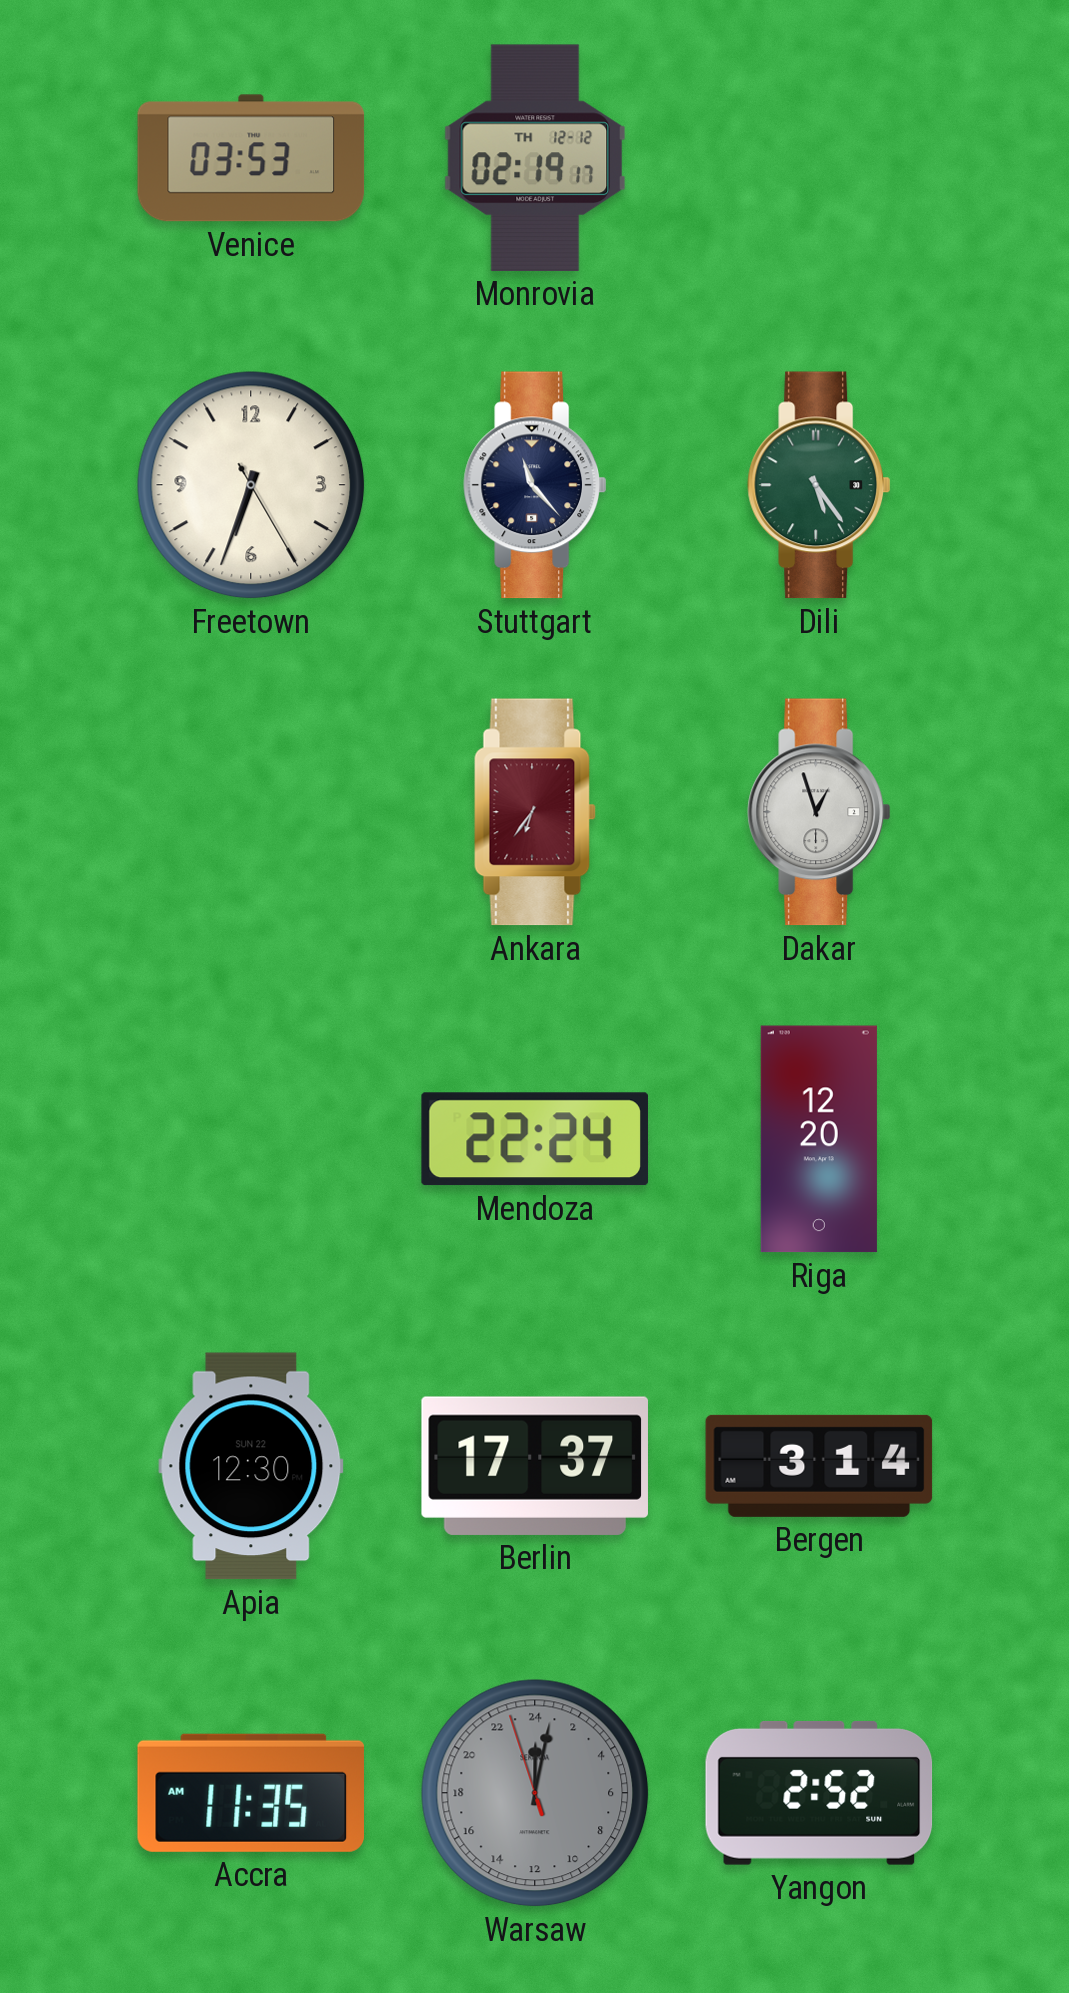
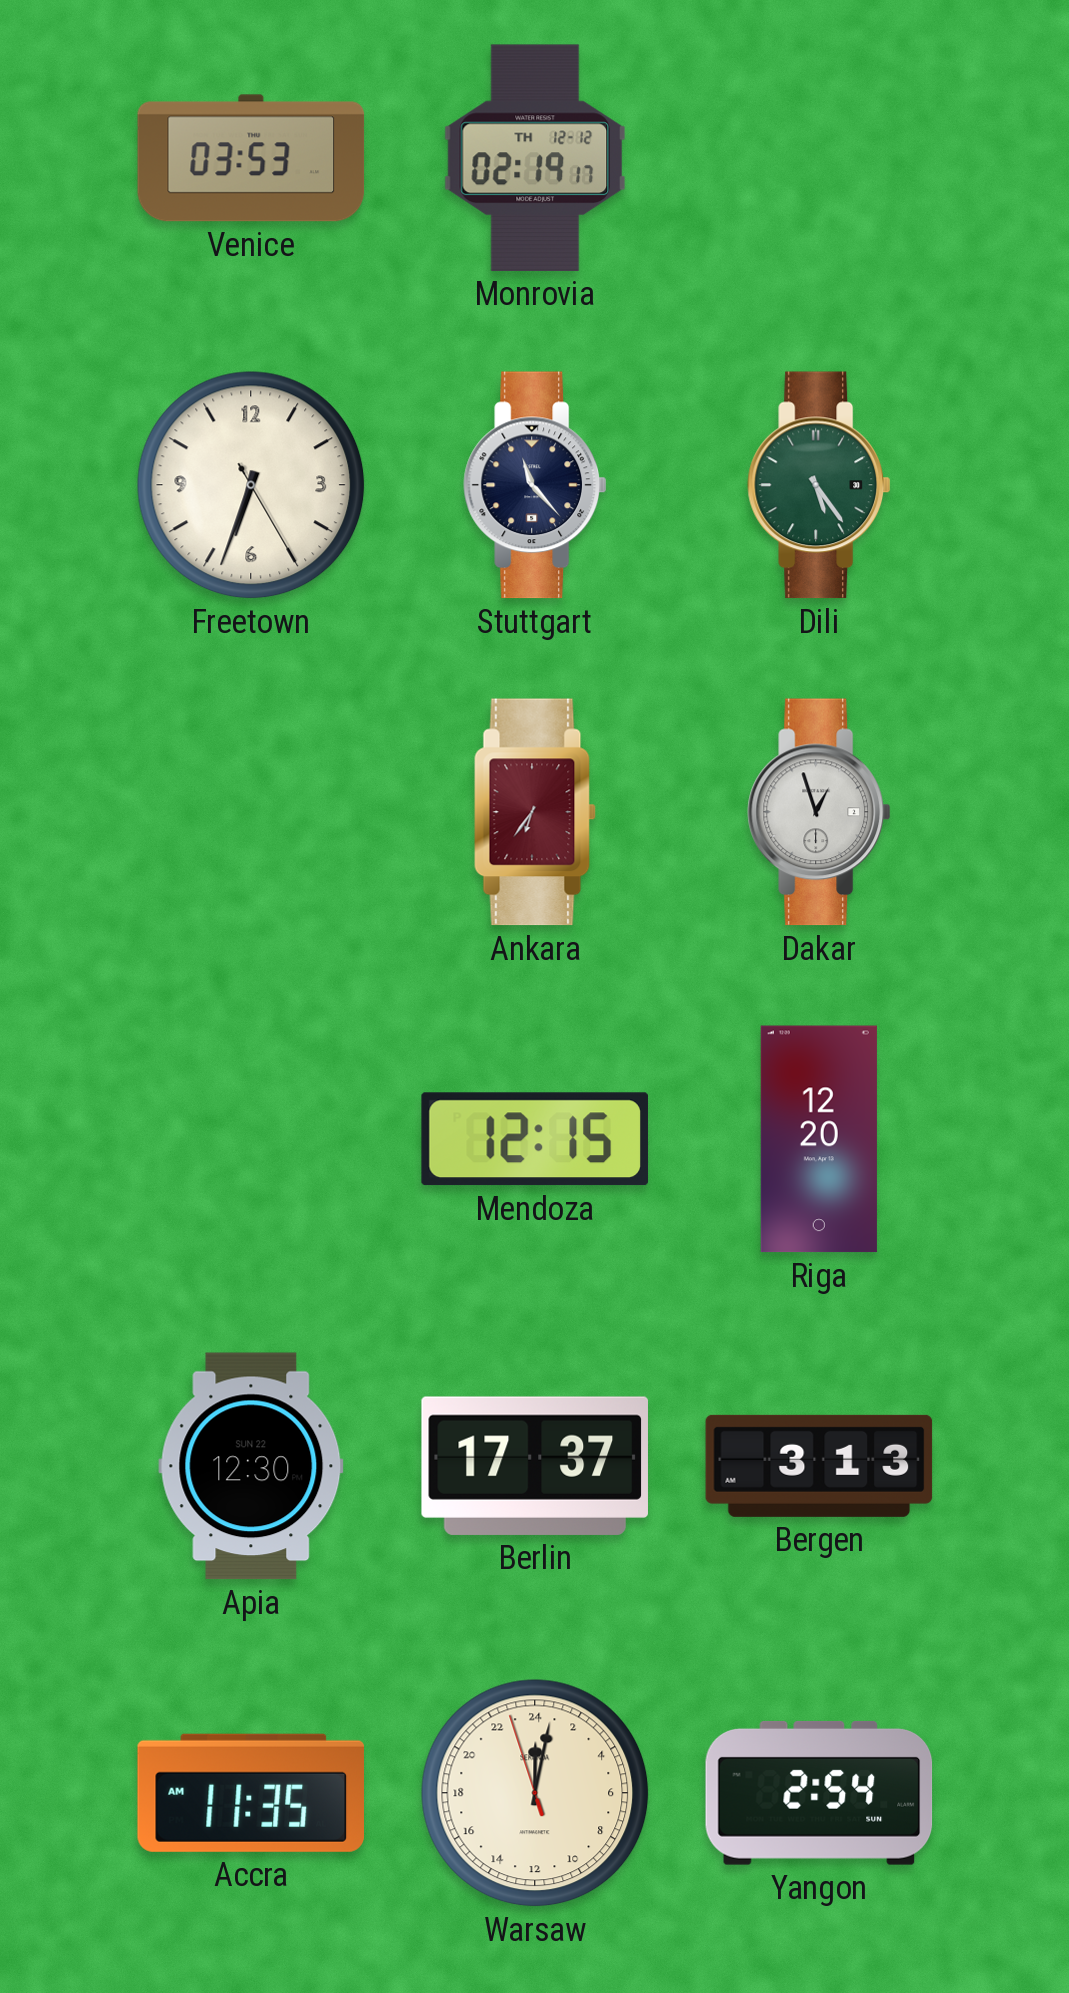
Mendoza: 22:24 -> 12:15
Bergen: 3:14 -> 3:13
Warsaw dial: grey -> cream
Yangon: 2:52 -> 2:54
